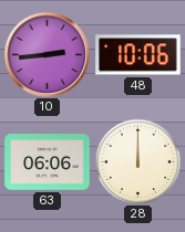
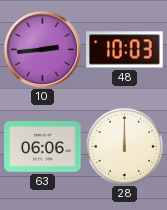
48: 10:06 -> 10:03
